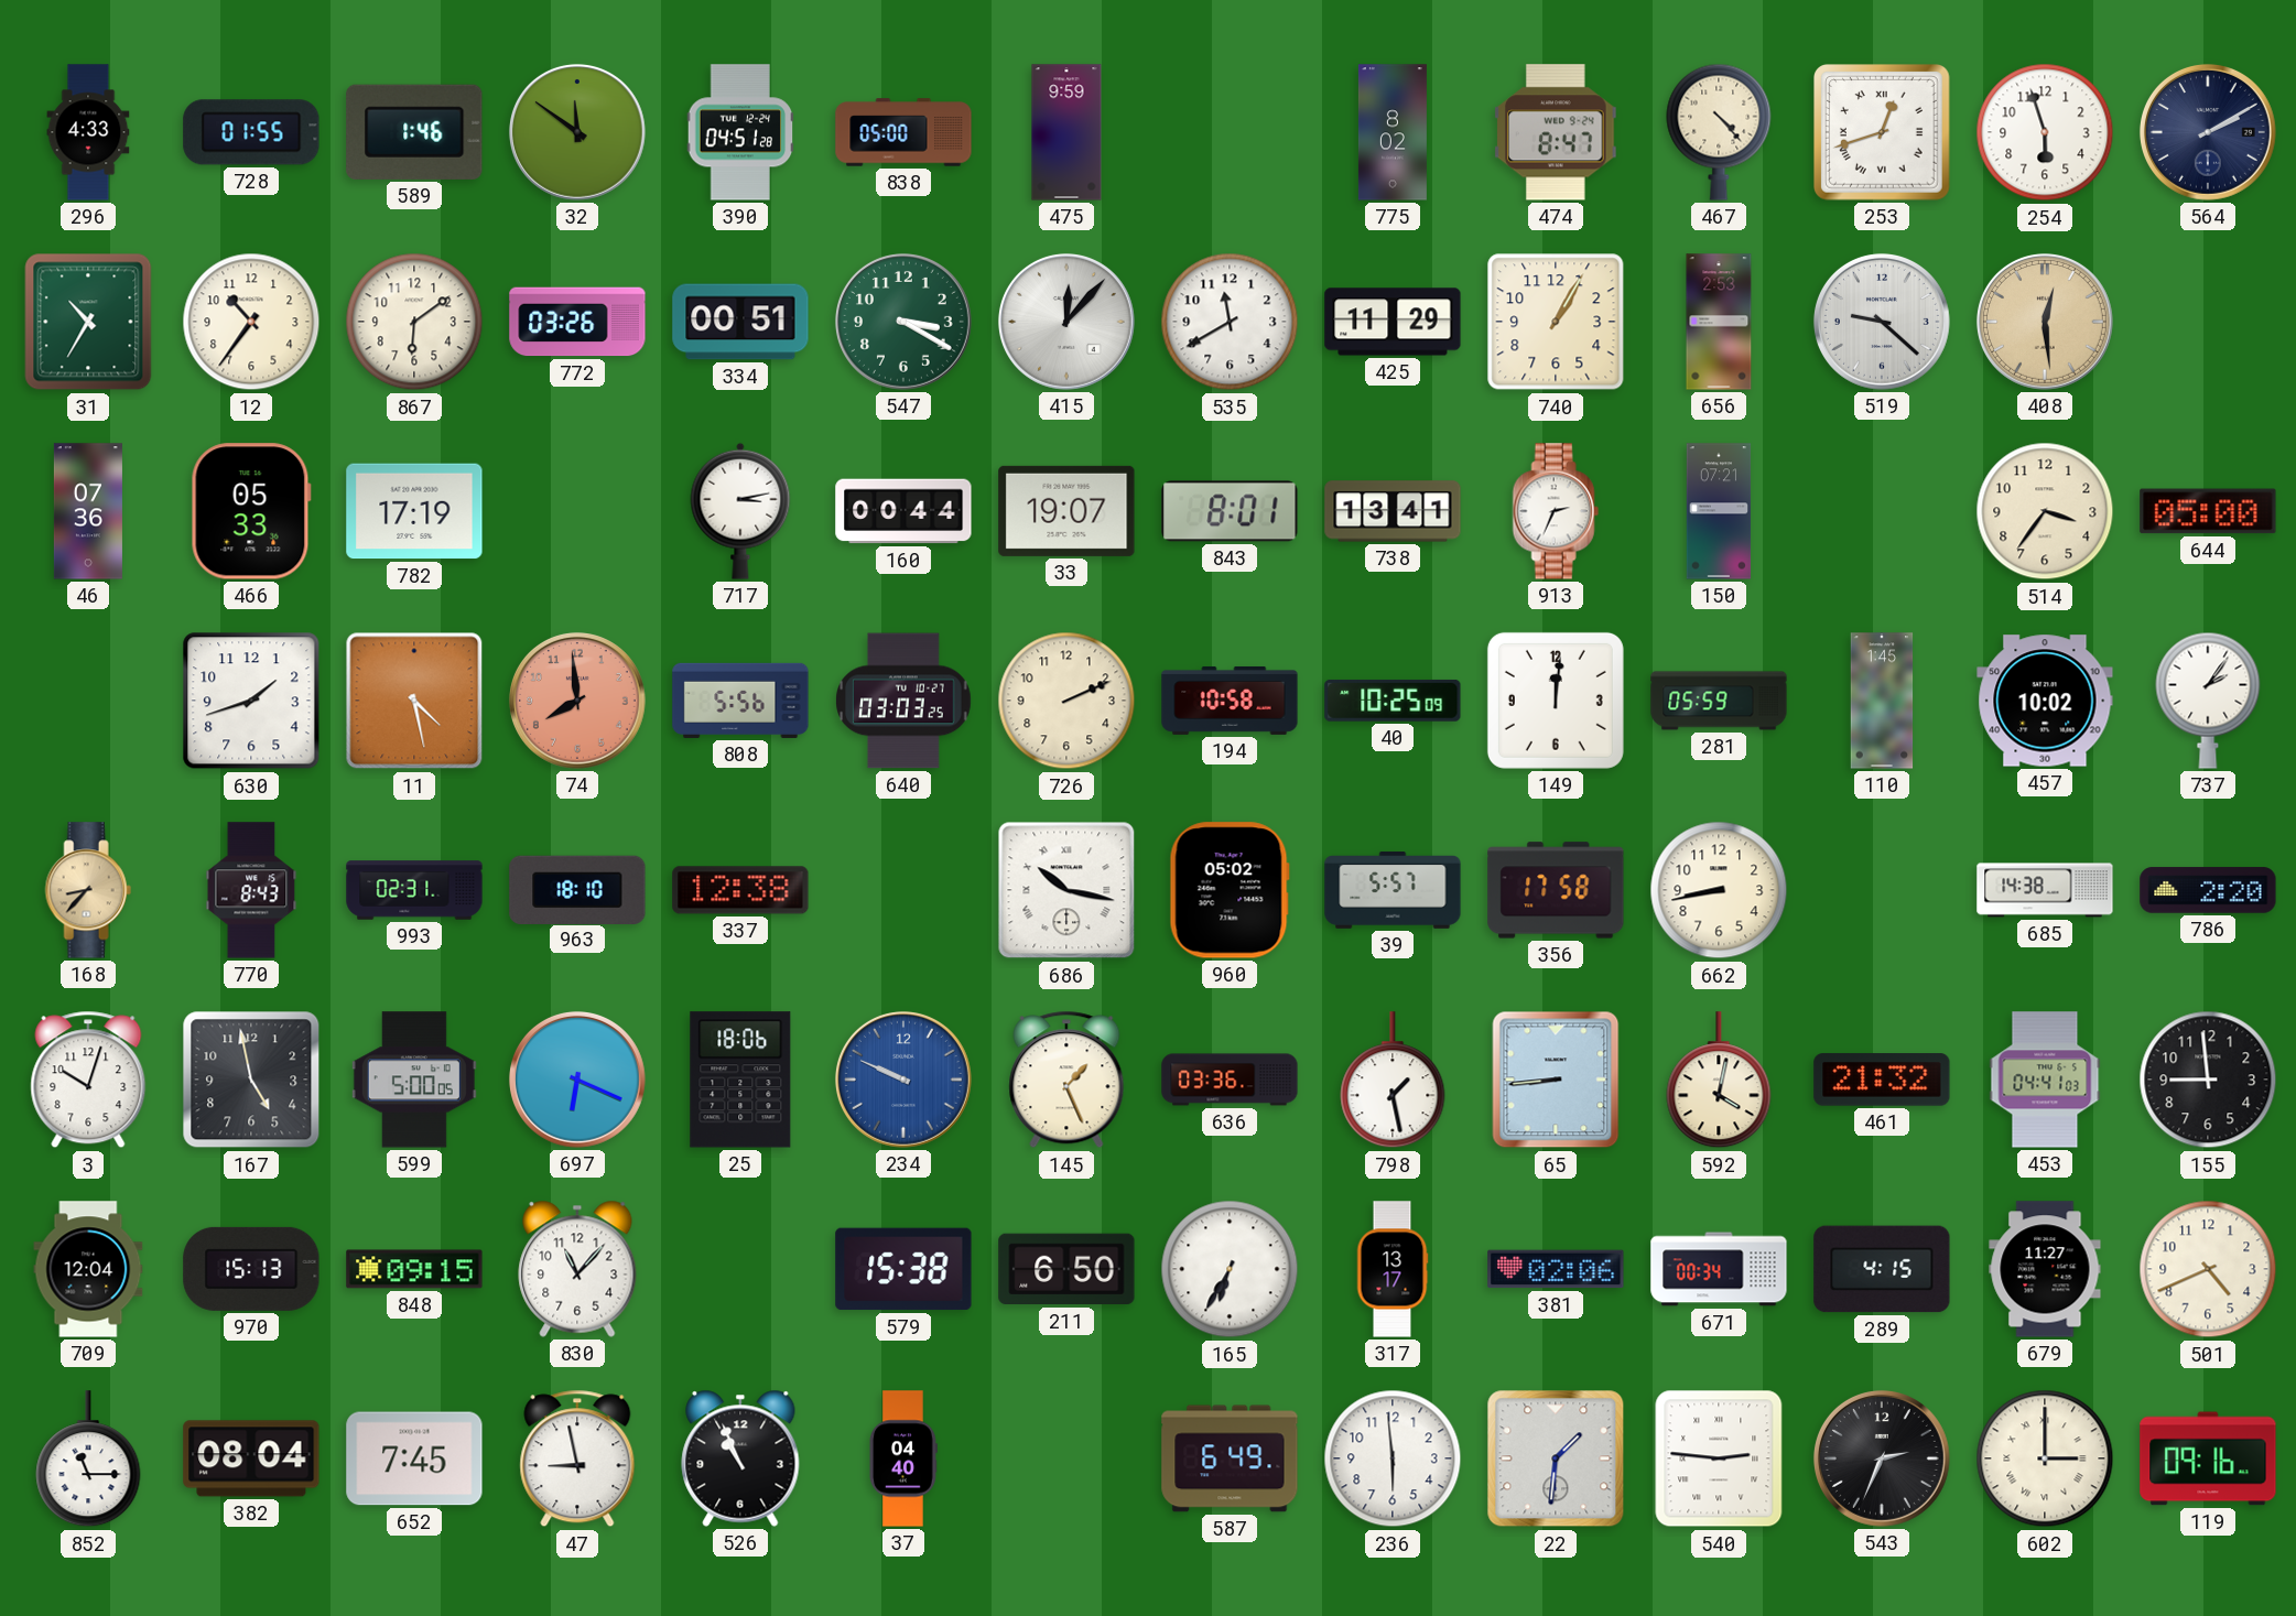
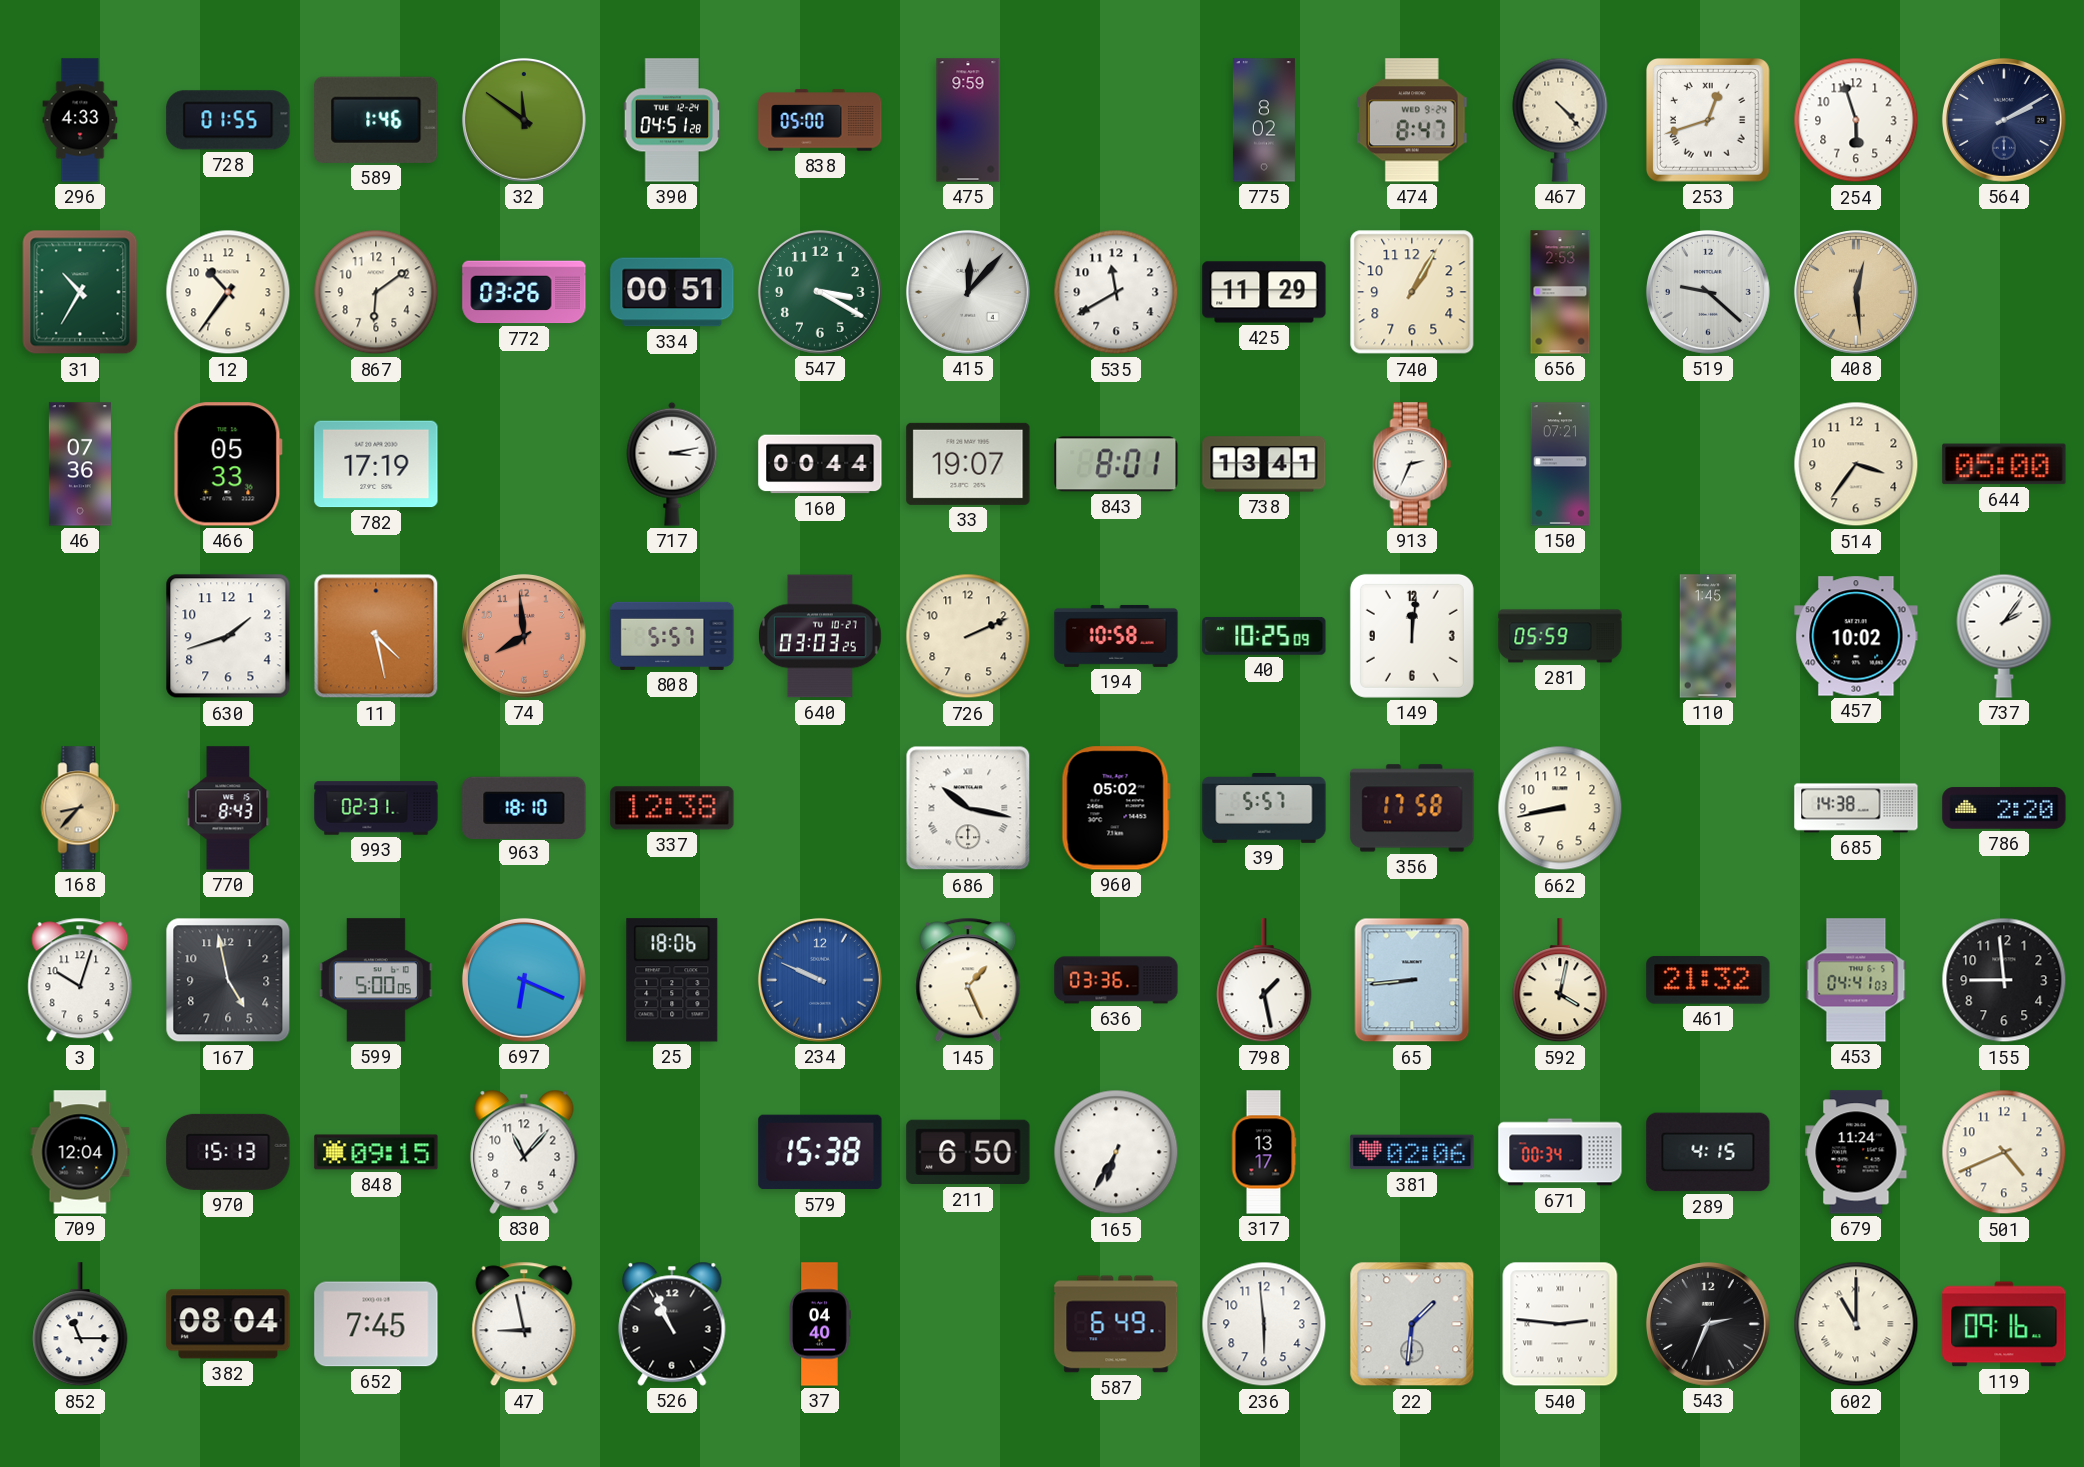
808: 5:56 -> 5:57
679: 11:27 -> 11:24
602: 3:00 -> 11:00
